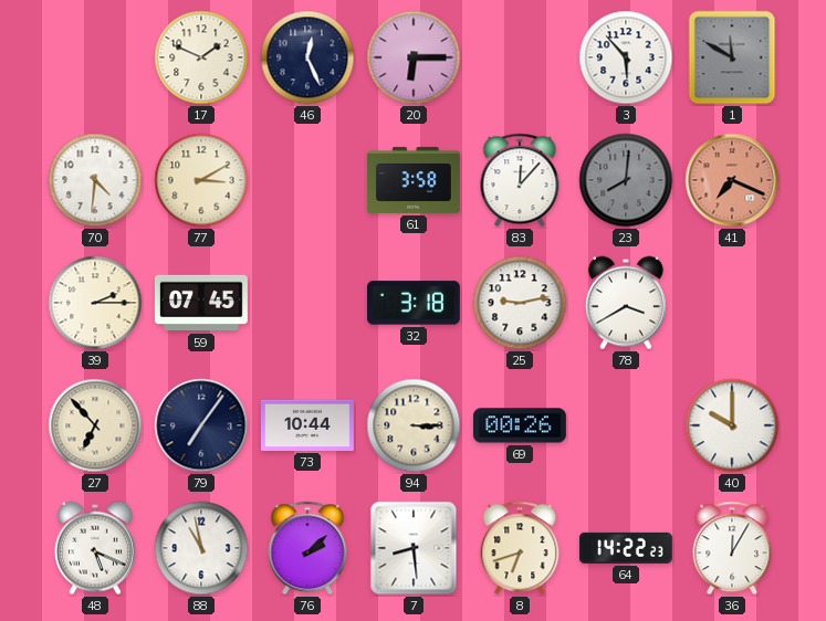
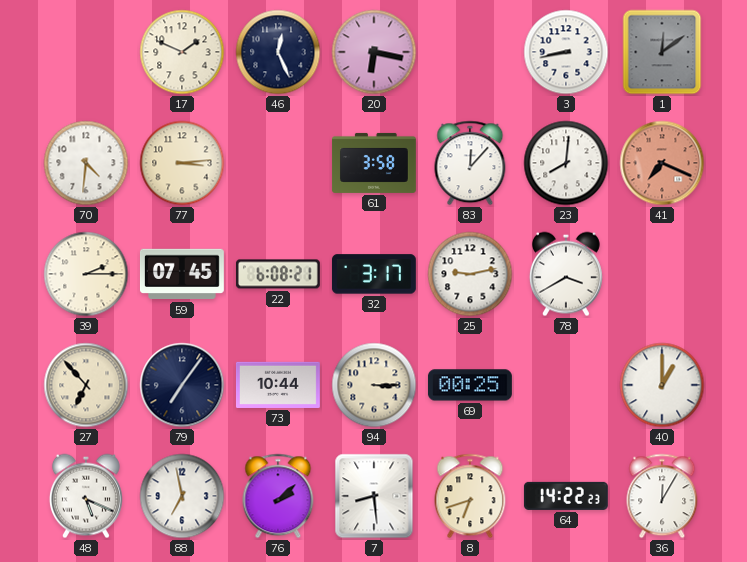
20: 6:15 -> 6:17
3: 5:53 -> 8:43
1: 11:50 -> 12:09
77: 3:10 -> 3:14
23 dial: grey -> white
22: none -> 6:08
32: 3:18 -> 3:17
69: 00:26 -> 00:25
40: 10:00 -> 1:00
88: 10:58 -> 6:58
